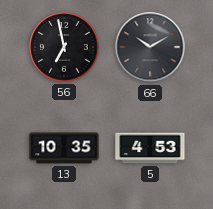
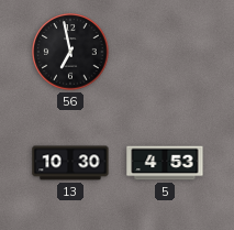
66: 10:10 -> none
13: 10:35 -> 10:30
